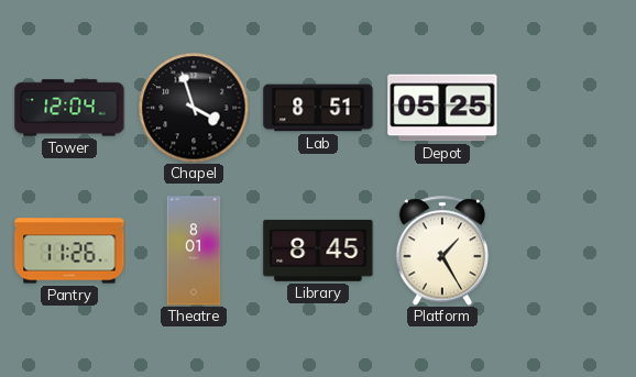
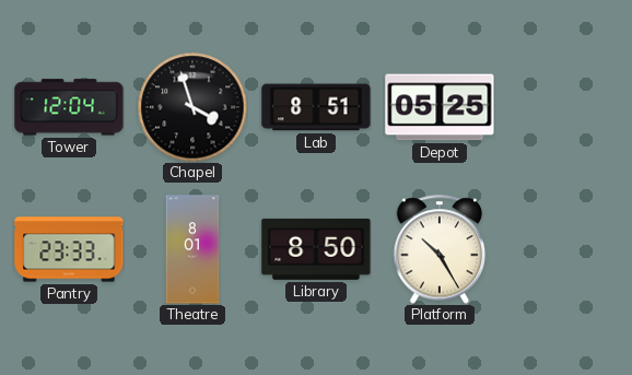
Pantry: 11:26 -> 23:33
Library: 8:45 -> 8:50
Platform: 1:25 -> 10:25
